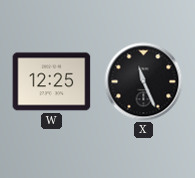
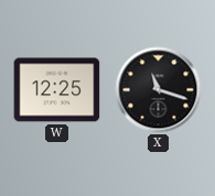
X: 11:26 -> 11:18
